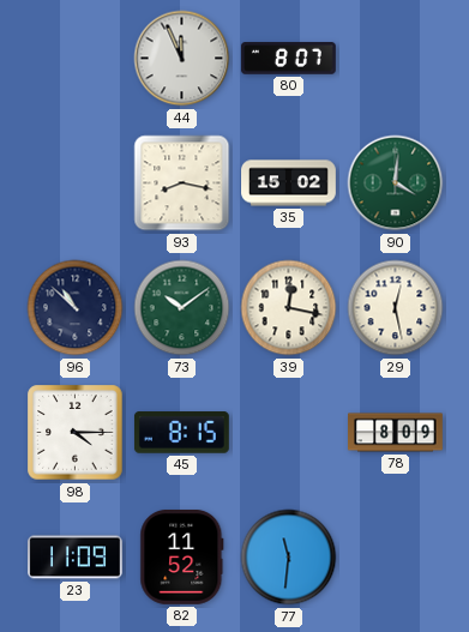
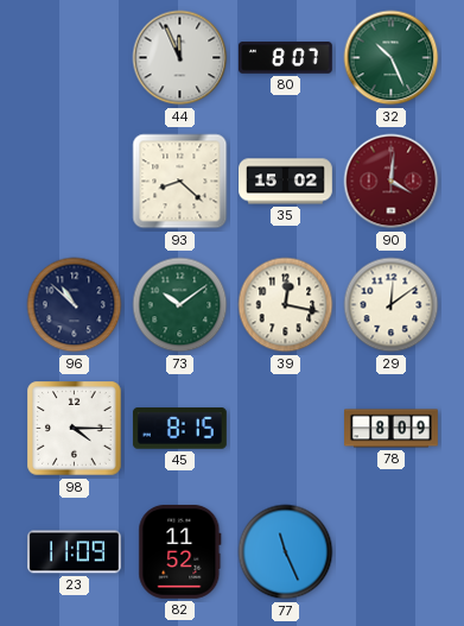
32: none -> 10:26
93: 8:17 -> 8:22
90 dial: green -> burgundy
29: 12:28 -> 12:09
77: 11:31 -> 11:26
